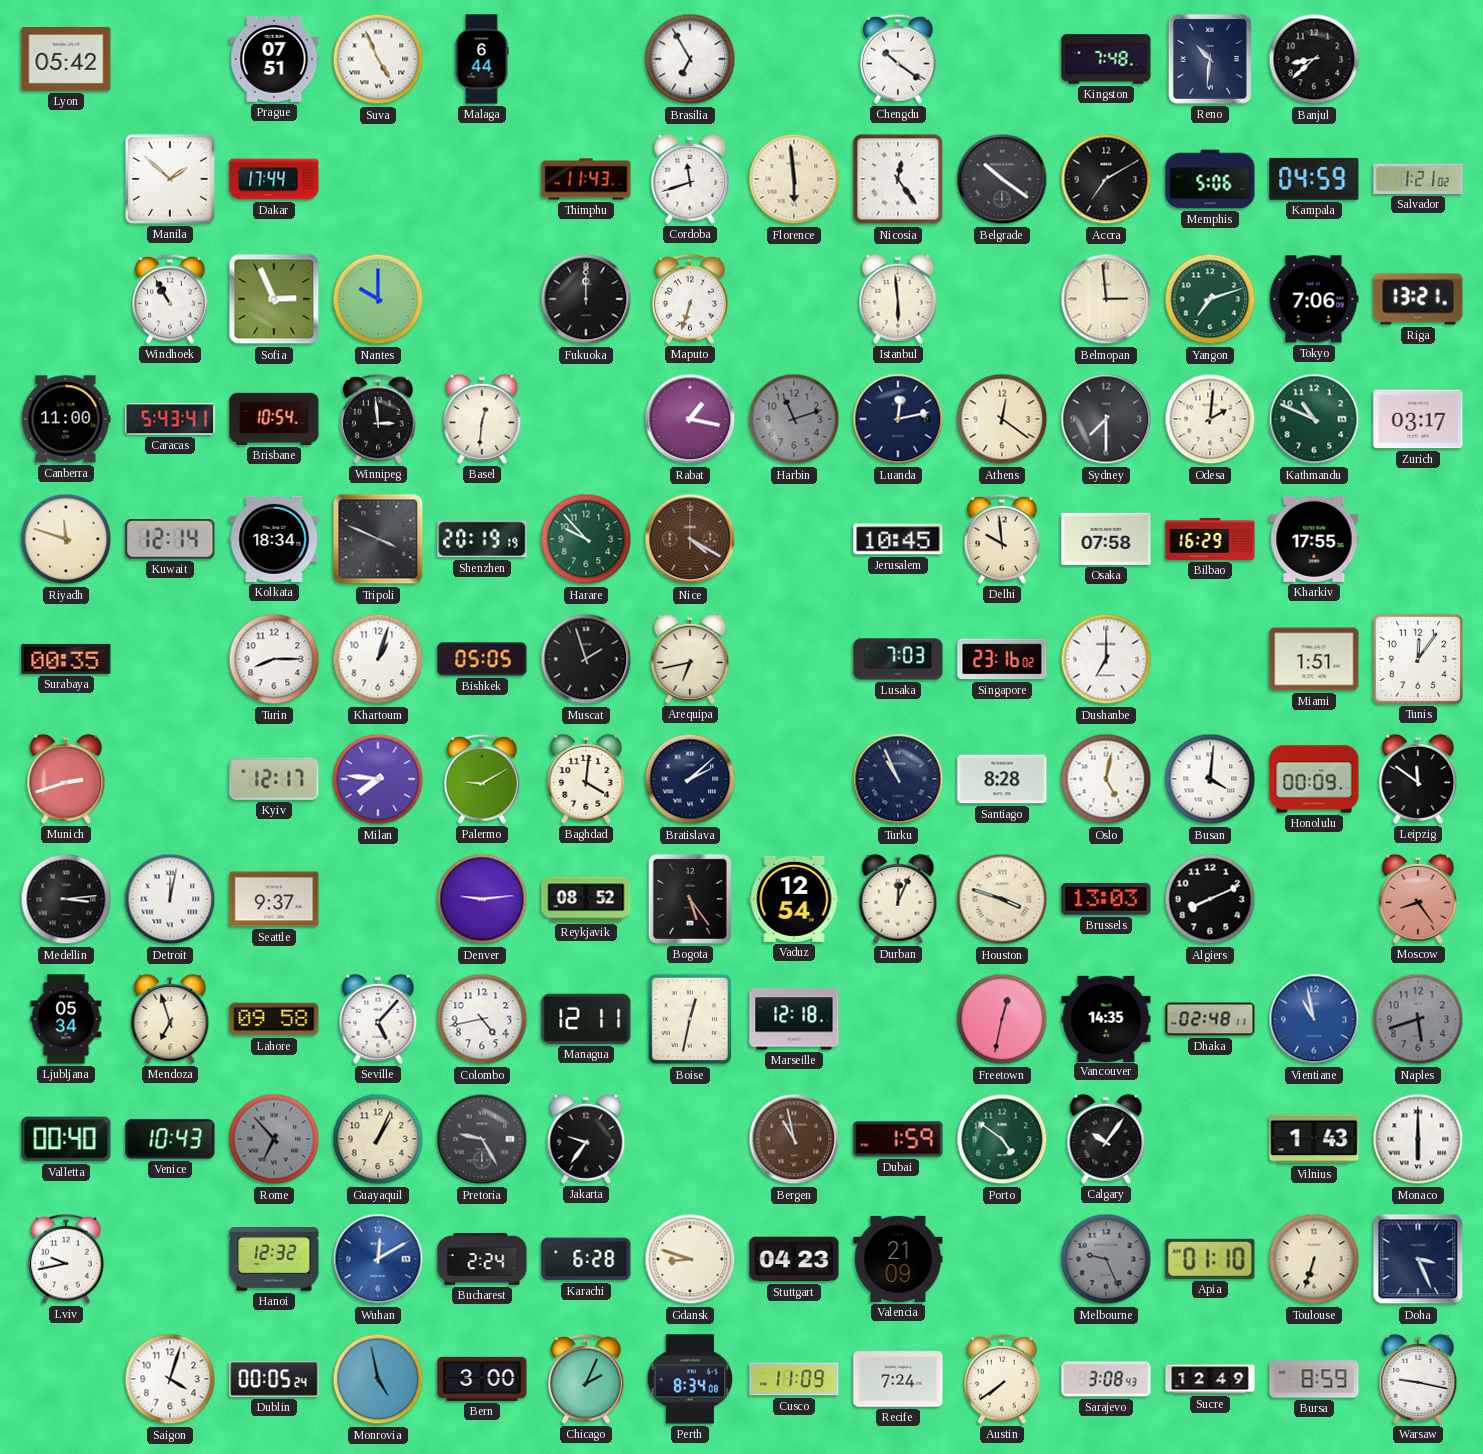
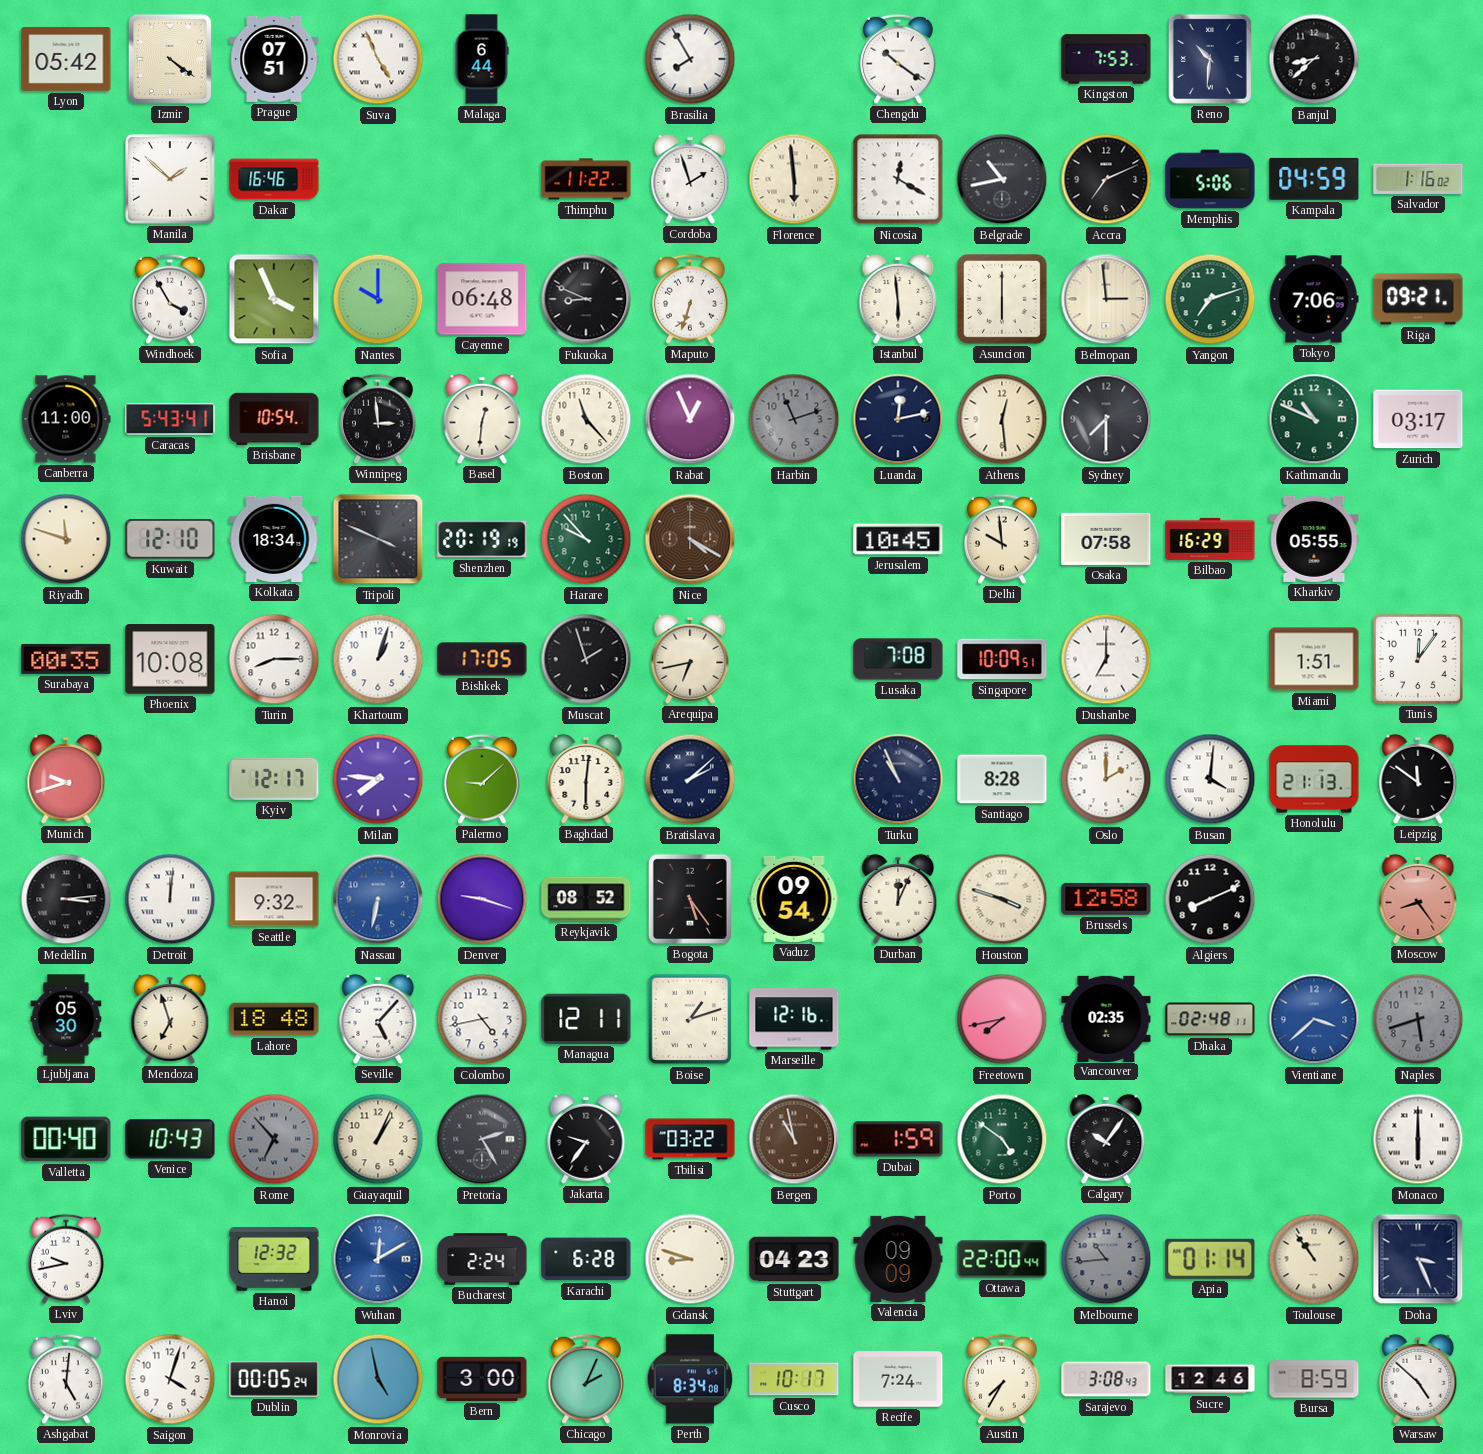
Izmir: none -> 4:21
Brasilia: 6:55 -> 7:55
Kingston: 7:48 -> 7:53
Dakar: 17:44 -> 16:46
Thimphu: 11:43 -> 11:22
Cordoba: 11:42 -> 1:57
Nicosia: 12:24 -> 12:20
Belgrade: 10:21 -> 10:43
Accra: 7:10 -> 7:11
Salvador: 1:21 -> 1:16
Windhoek: 10:55 -> 3:55
Sofia: 2:56 -> 3:56
Cayenne: none -> 06:48
Fukuoka: 12:00 -> 8:49
Asuncion: none -> 6:00
Riga: 13:21 -> 09:21
Boston: none -> 11:23
Rabat: 1:17 -> 12:56
Athens: 12:21 -> 12:29
Odesa: 2:01 -> none
Kuwait: 12:14 -> 12:10
Kharkiv: 17:55 -> 05:55
Phoenix: none -> 10:08
Bishkek: 05:05 -> 17:05
Lusaka: 7:03 -> 7:08
Singapore: 23:16 -> 10:09
Munich: 2:42 -> 9:42
Palermo: 9:10 -> 9:08
Baghdad: 4:01 -> 6:01
Oslo: 5:02 -> 2:00
Honolulu: 00:09 -> 21:13
Detroit: 12:02 -> 12:01
Seattle: 9:37 -> 9:32
Nassau: none -> 6:32
Denver: 9:14 -> 9:18
Vaduz: 12:54 -> 09:54
Brussels: 13:03 -> 12:58
Ljubljana: 05:34 -> 05:30
Lahore: 09:58 -> 18:48
Boise: 12:32 -> 1:12
Marseille: 12:18 -> 12:16
Freetown: 12:32 -> 7:43
Vancouver: 14:35 -> 02:35
Vientiane: 10:58 -> 3:38
Pretoria: 9:25 -> 2:25
Tbilisi: none -> 03:22
Vilnius: 1:43 -> none
Valencia: 21:09 -> 09:09
Ottawa: none -> 22:00
Melbourne: 9:26 -> 10:44
Apia: 01:10 -> 01:14
Toulouse: 6:33 -> 10:54
Ashgabat: none -> 5:01
Cusco: 11:09 -> 10:17
Austin: 7:39 -> 7:35
Sucre: 12:49 -> 12:46
Warsaw: 9:17 -> 4:52
